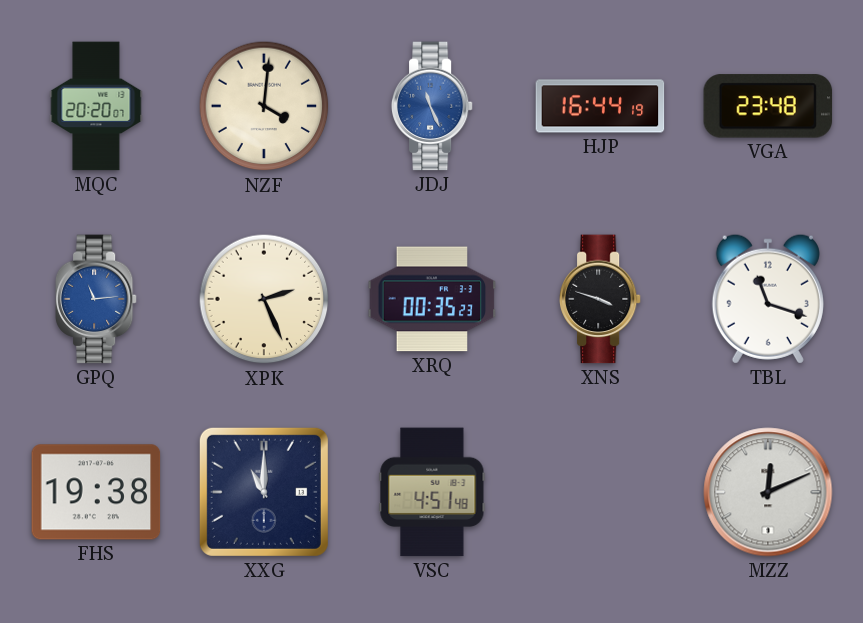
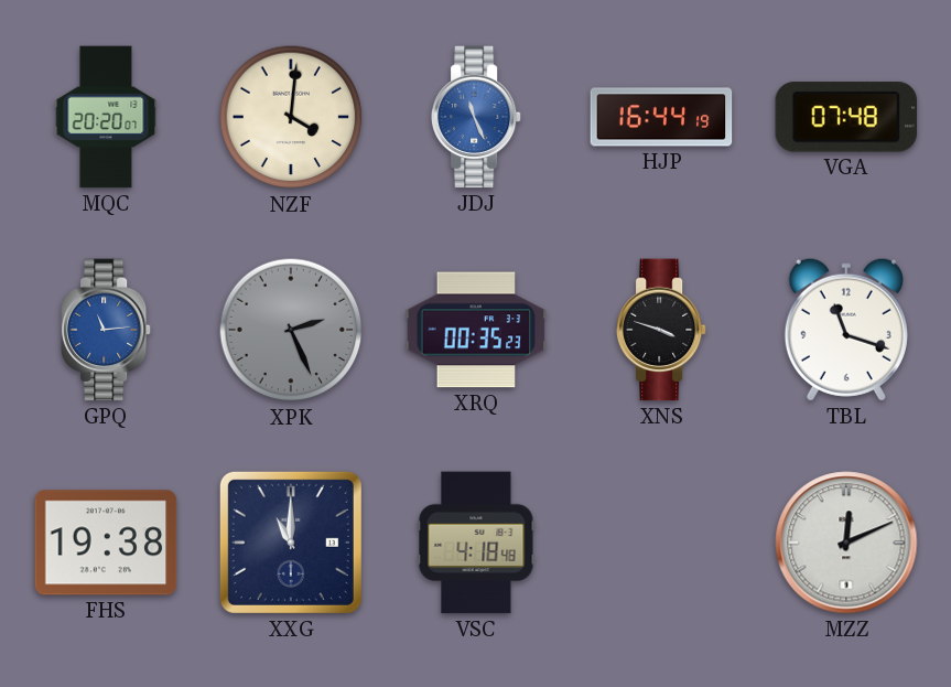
VGA: 23:48 -> 07:48
XPK dial: cream -> grey
VSC: 4:51 -> 4:18
